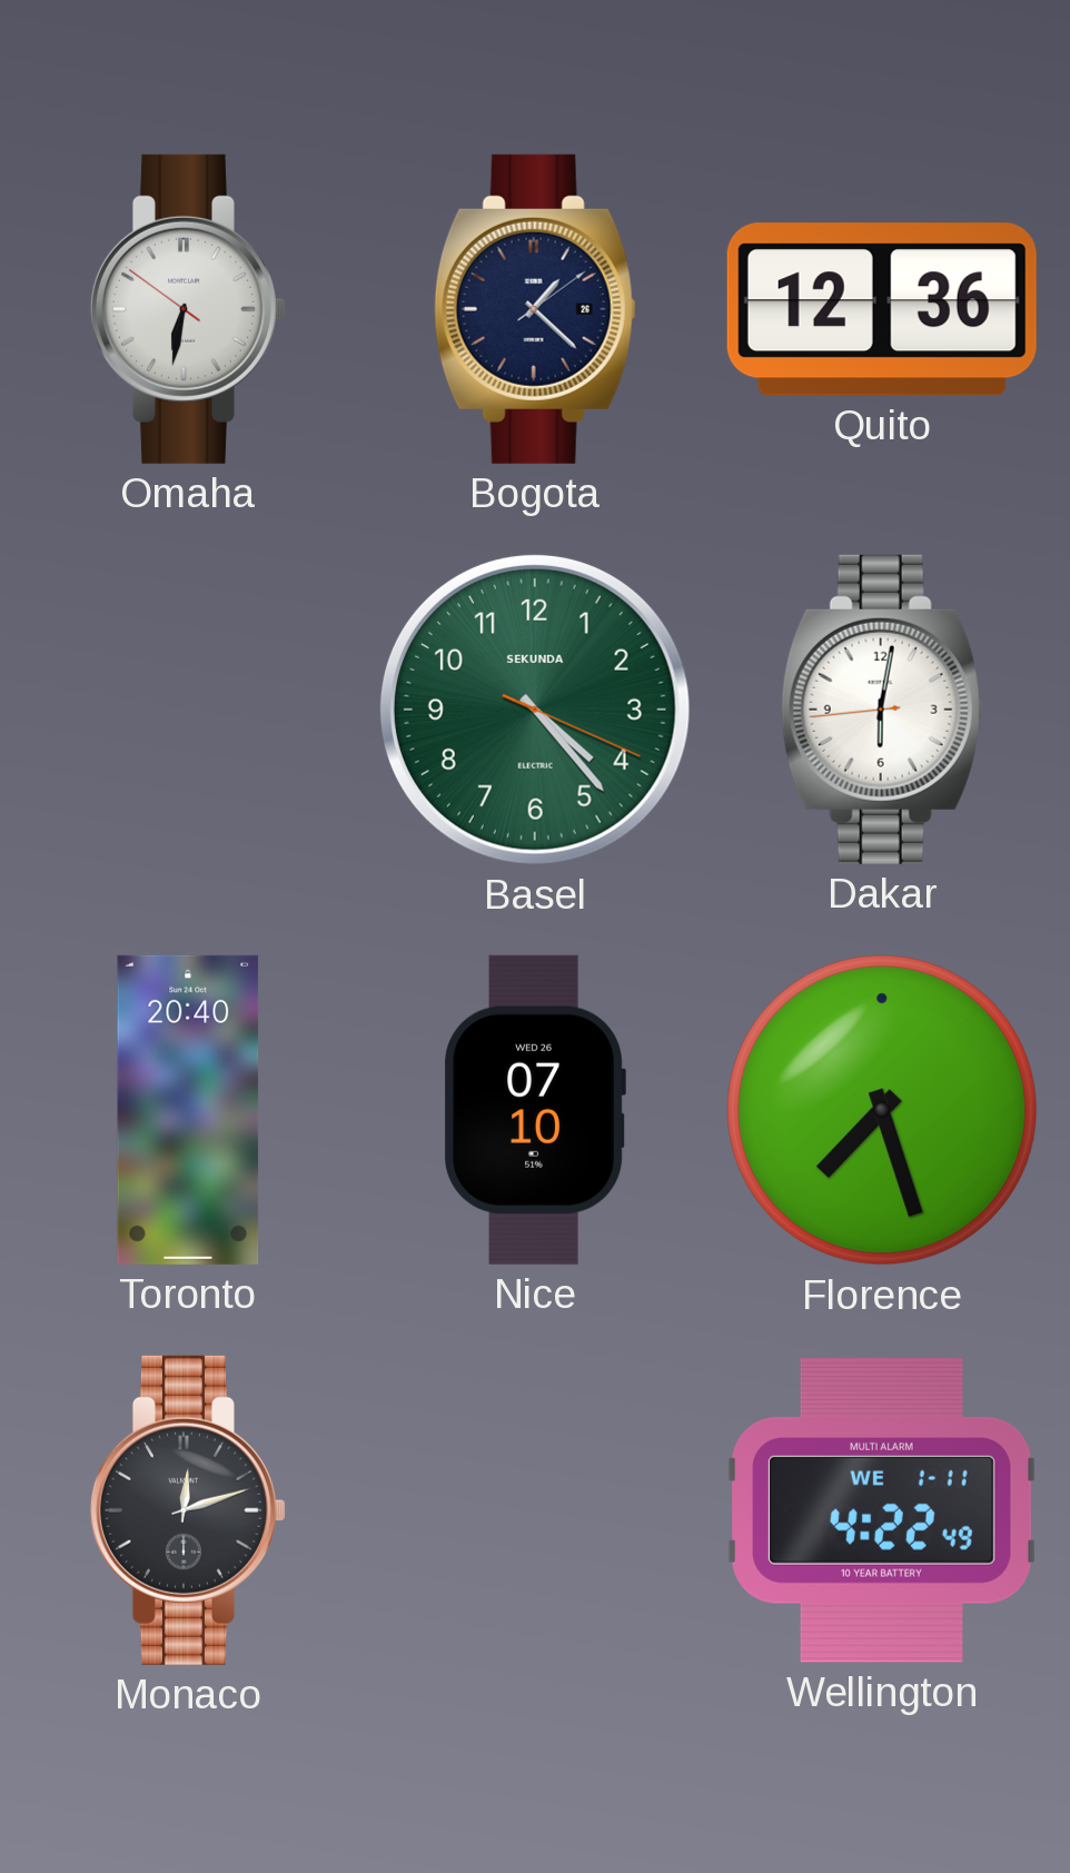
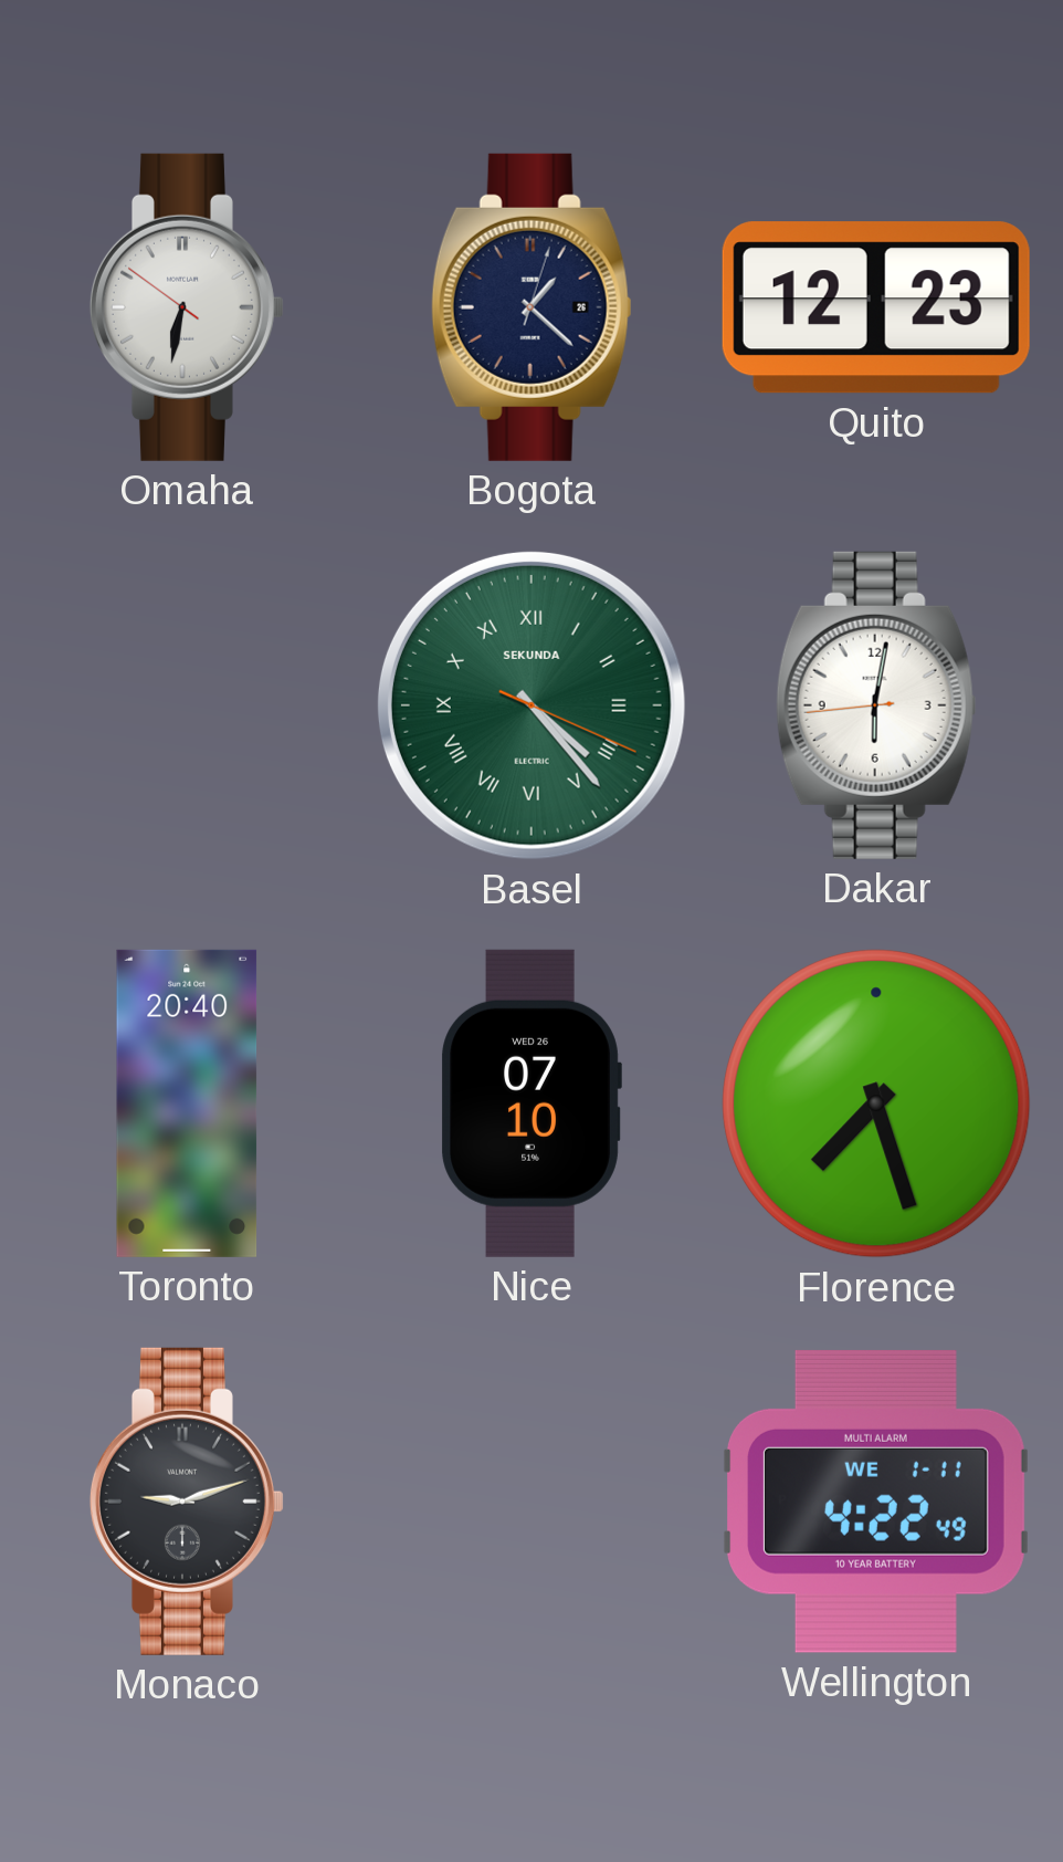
Bogota: 1:22:09 -> 1:22:03
Quito: 12:36 -> 12:23
Basel numerals: Arabic -> Roman
Monaco: 12:12 -> 9:12
